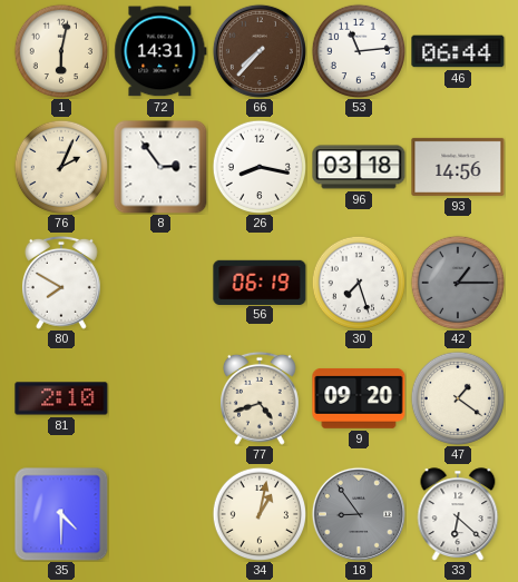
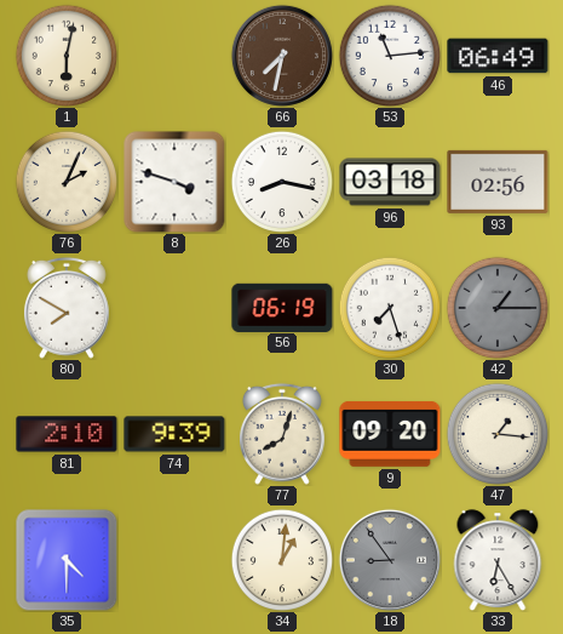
72: 14:31 -> none
66: 7:37 -> 7:32
46: 06:44 -> 06:49
8: 2:54 -> 3:48
93: 14:56 -> 02:56
74: none -> 9:39
77: 4:42 -> 8:03
47: 1:21 -> 1:16
34: 1:02 -> 1:01
33: 6:22 -> 6:25
